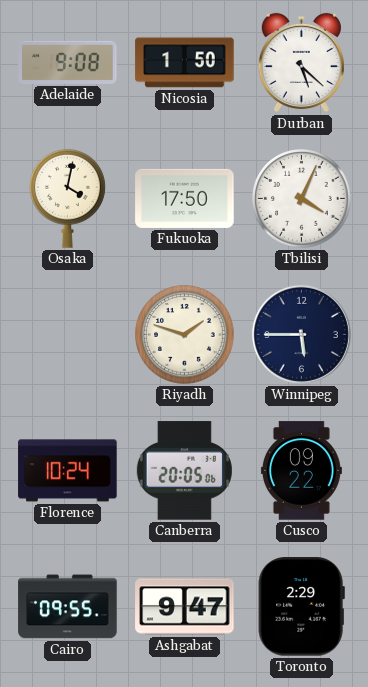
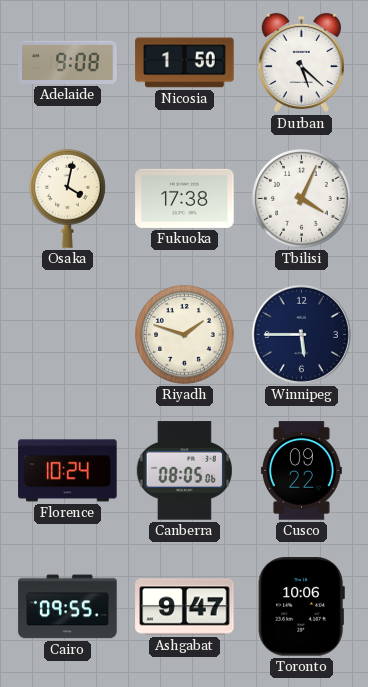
Fukuoka: 17:50 -> 17:38
Canberra: 20:05 -> 08:05
Toronto: 2:29 -> 10:06
